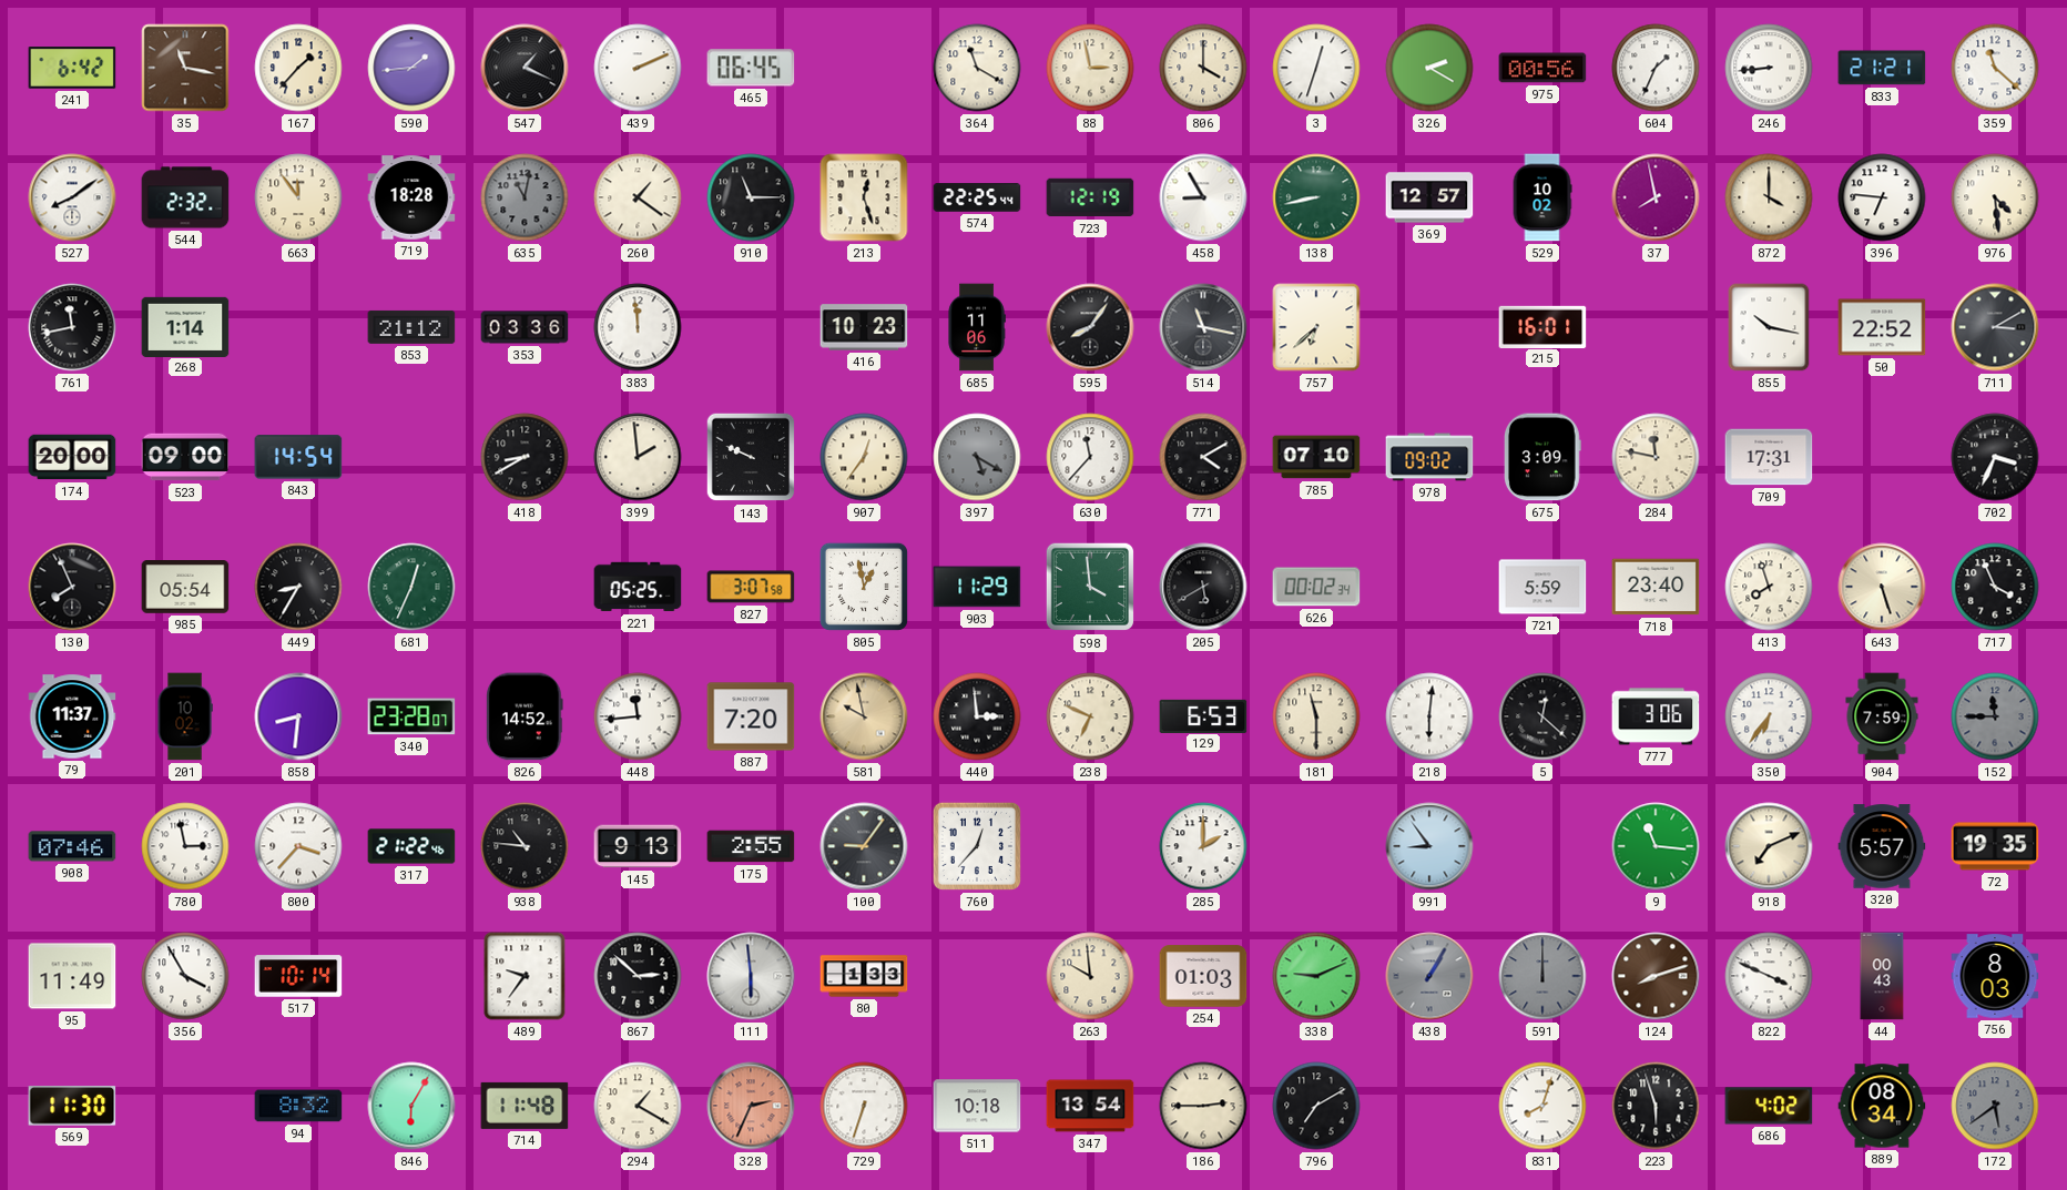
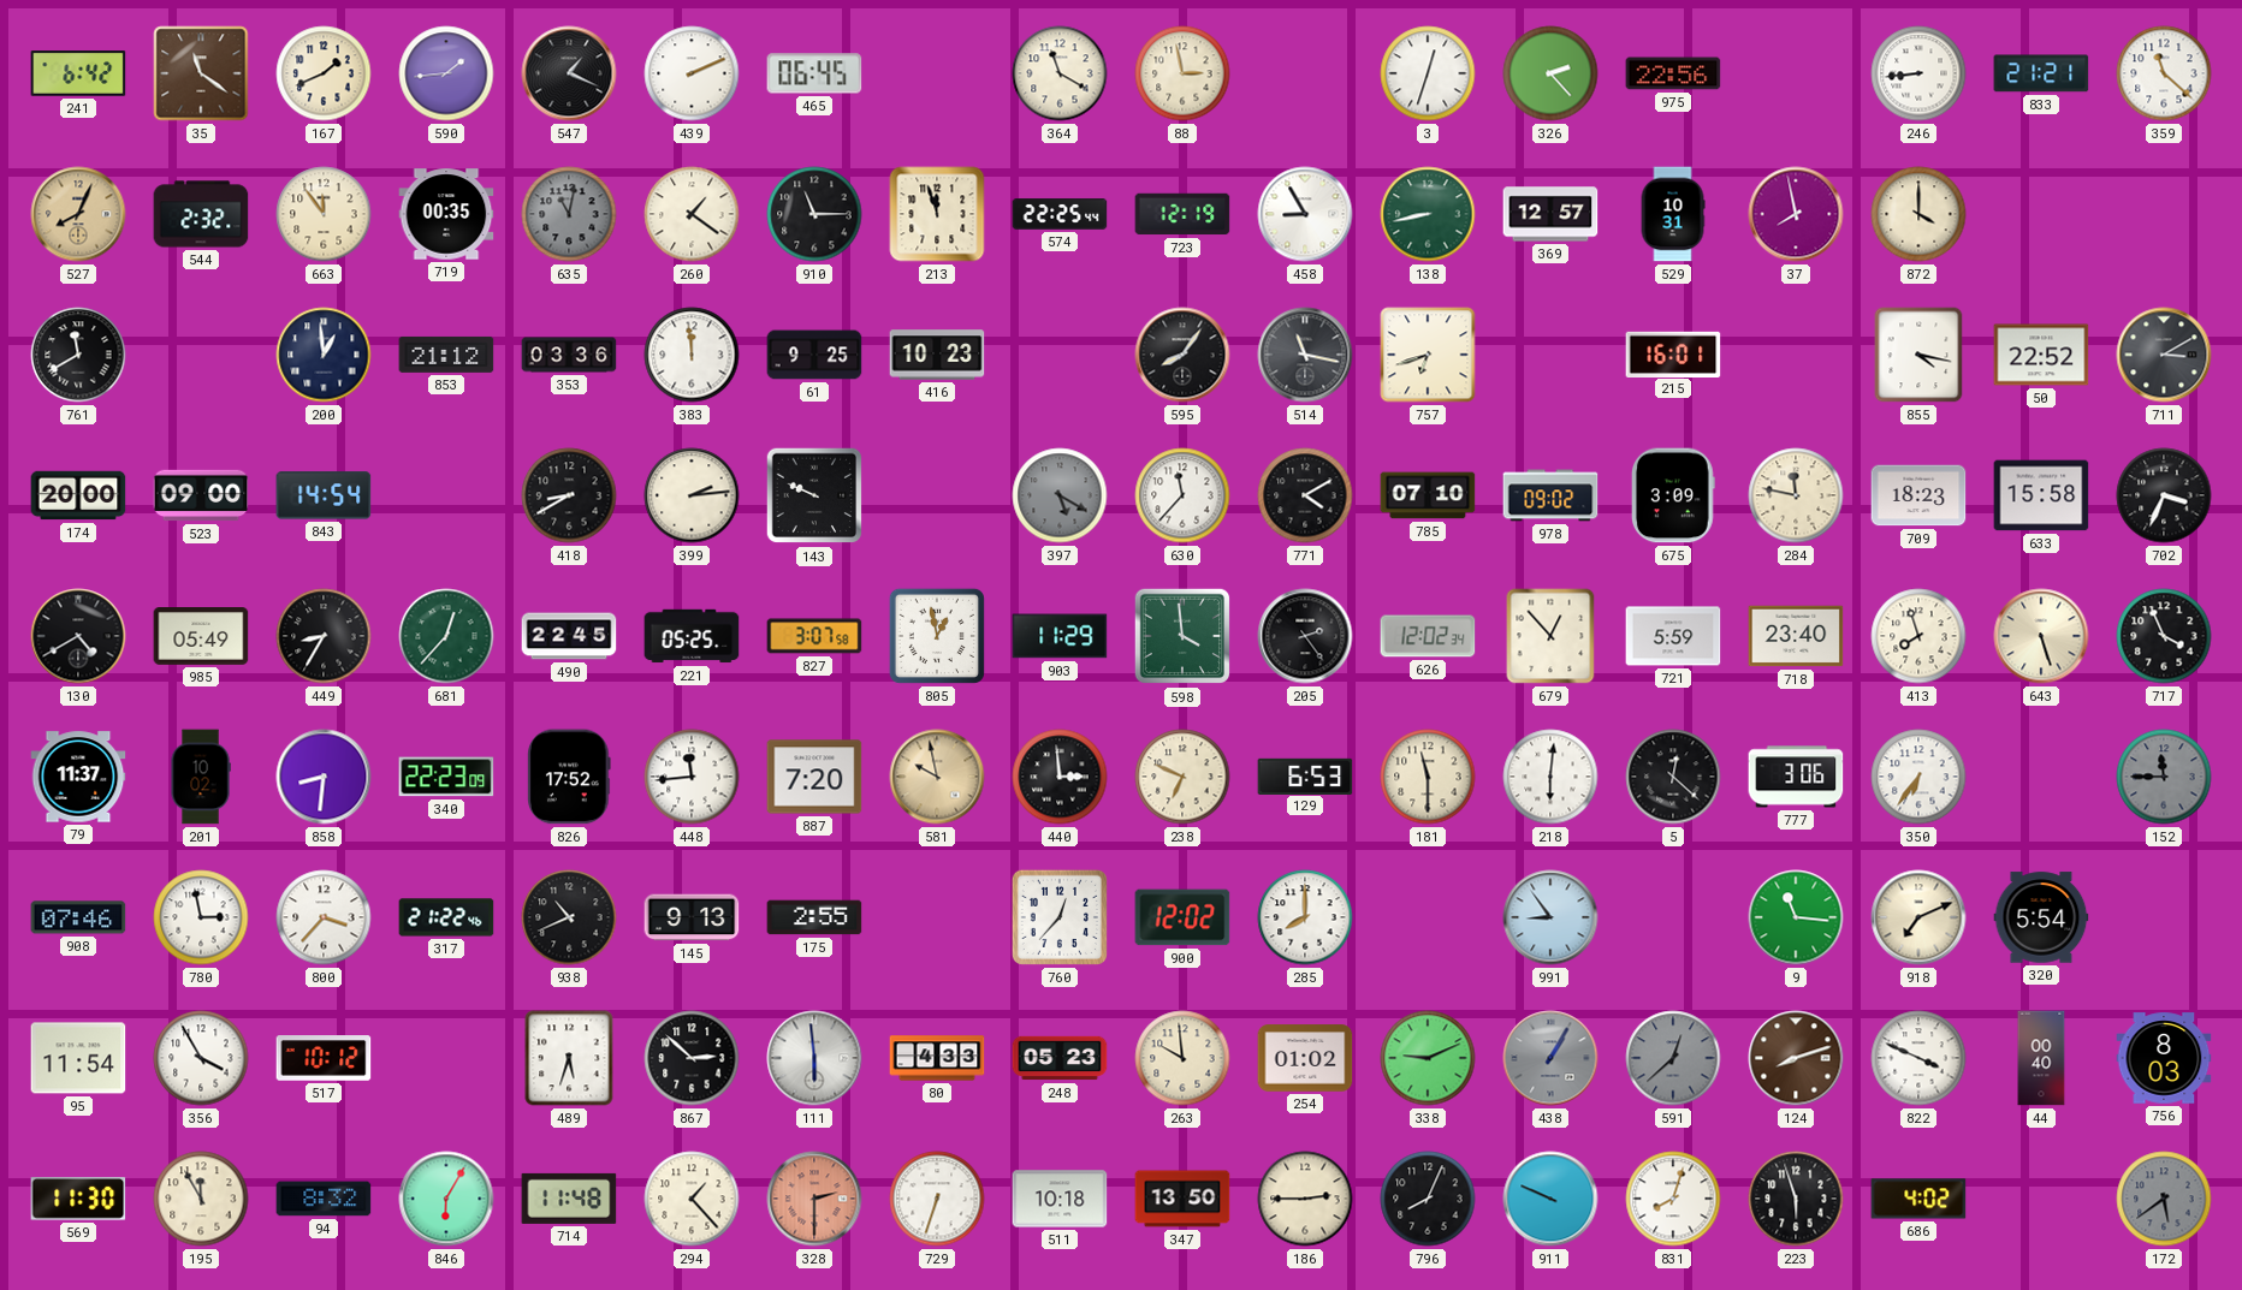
35: 11:17 -> 11:21
167: 1:37 -> 1:41
806: 4:00 -> none
326: 2:20 -> 2:23
975: 00:56 -> 22:56
604: 1:34 -> none
527: 8:09 -> 8:04
527 dial: white -> champagne
719: 18:28 -> 00:35
213: 12:27 -> 11:57
529: 10:02 -> 10:31
396: 6:46 -> none
976: 4:29 -> none
761: 11:43 -> 11:40
268: 1:14 -> none
200: none -> 12:59
61: none -> 9:25
685: 11:06 -> none
757: 6:38 -> 6:42
855: 10:17 -> 4:17
399: 1:59 -> 2:14
907: 12:36 -> none
709: 17:31 -> 18:23
633: none -> 15:58
130: 7:56 -> 4:40
985: 05:54 -> 05:49
681: 12:34 -> 12:37
490: none -> 22:45
205: 5:40 -> 2:24
626: 00:02 -> 12:02
679: none -> 12:53
340: 23:28 -> 22:23
826: 14:52 -> 17:52
904: 7:59 -> none
938: 10:46 -> 10:41
100: 9:06 -> none
900: none -> 12:02
285: 2:00 -> 8:00
320: 5:57 -> 5:54
72: 19:35 -> none
95: 11:49 -> 11:54
517: 10:14 -> 10:12
489: 9:36 -> 5:33
80: 1:33 -> 4:33
248: none -> 05:23
254: 01:03 -> 01:02
591: 12:00 -> 12:38
44: 00:43 -> 00:40
195: none -> 11:55
294: 1:20 -> 1:23
328: 2:34 -> 2:30
347: 13:54 -> 13:50
796: 7:10 -> 8:04
911: none -> 9:49
889: 08:34 -> none
